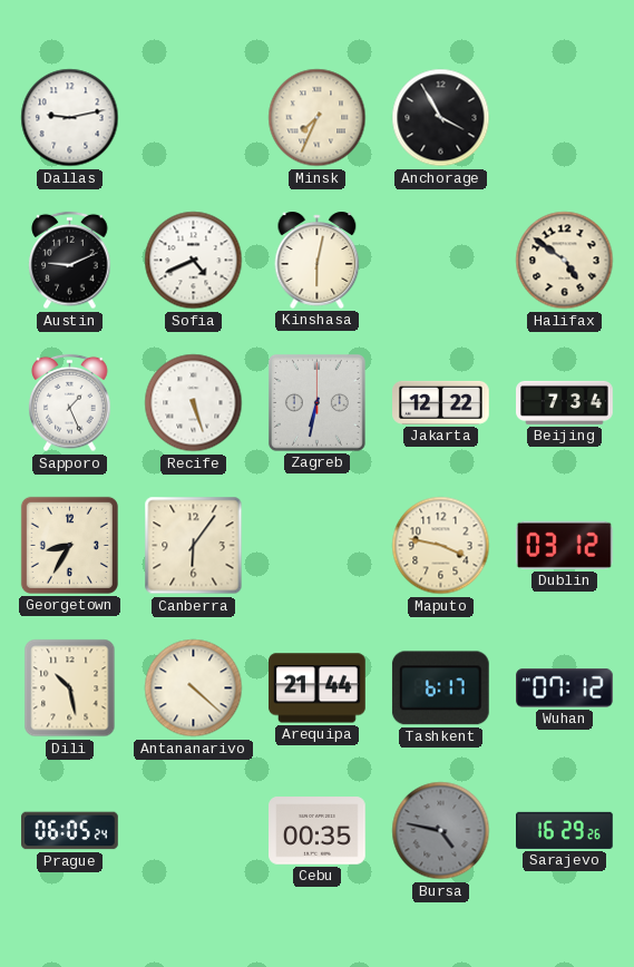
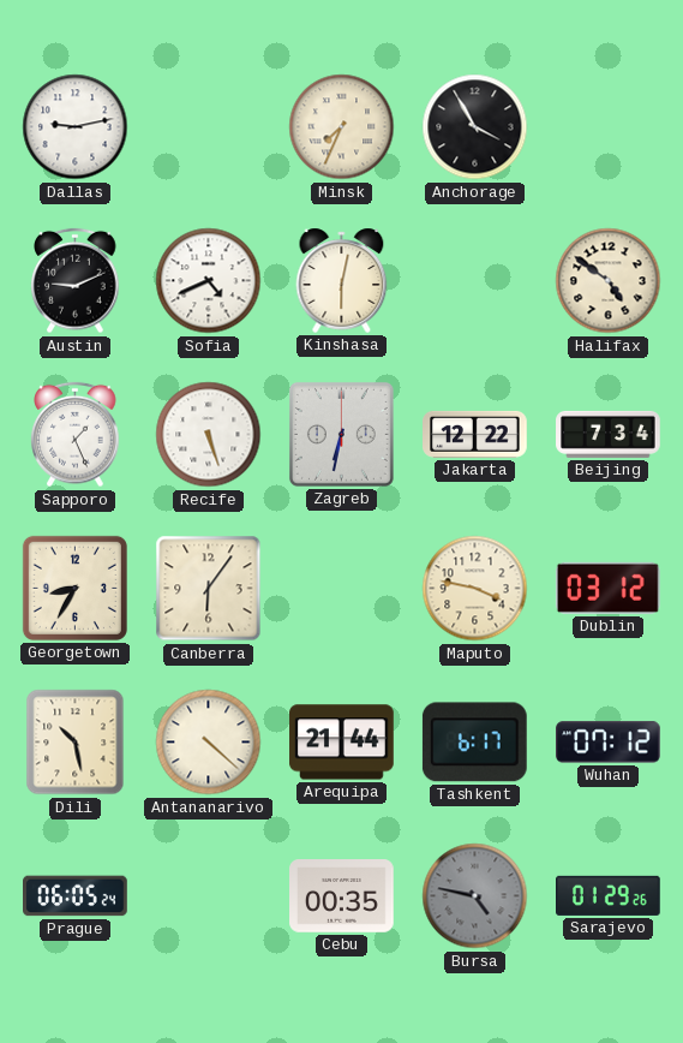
Sarajevo: 16:29 -> 01:29
